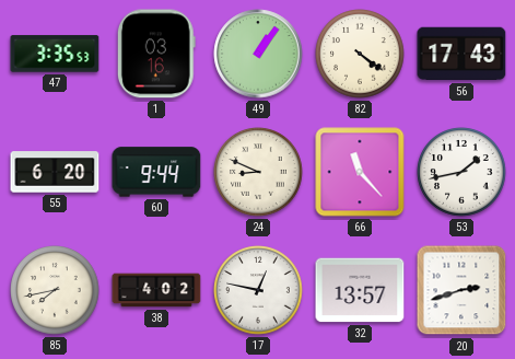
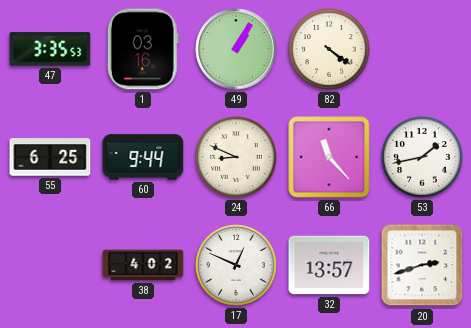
49: 1:06 -> 1:05
56: 17:43 -> none
55: 6:20 -> 6:25
85: 7:43 -> none
17: 12:47 -> 12:49
